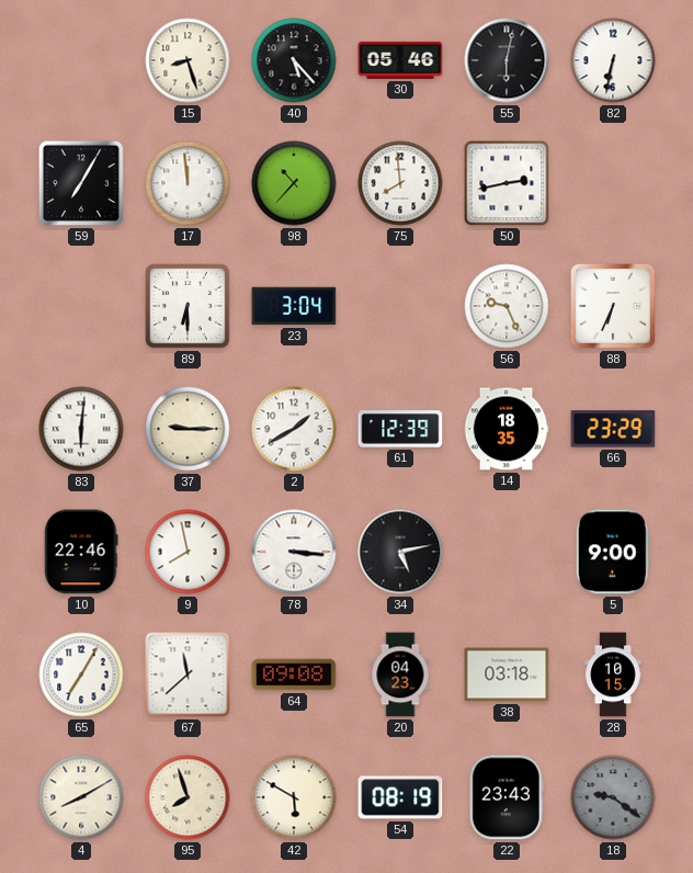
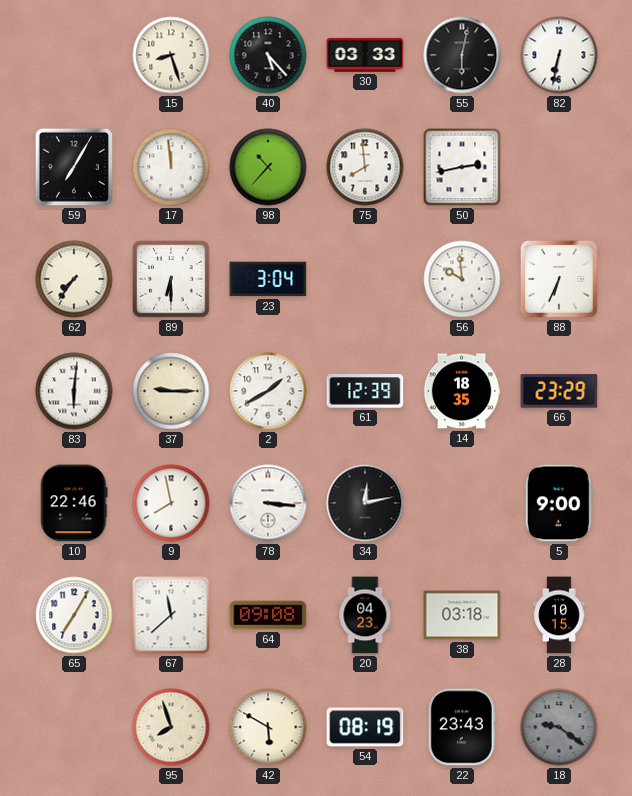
30: 05:46 -> 03:33
62: none -> 7:36
56: 9:26 -> 9:59
34: 5:13 -> 12:13
4: 8:10 -> none
